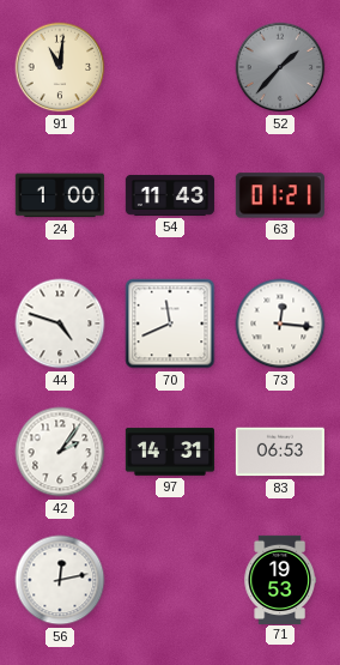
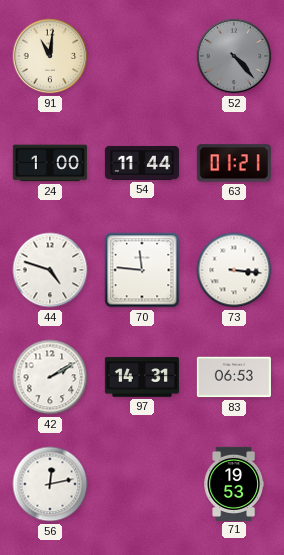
52: 1:37 -> 4:23
54: 11:43 -> 11:44
70: 11:41 -> 11:46
73: 12:16 -> 3:16
42: 2:06 -> 2:10
